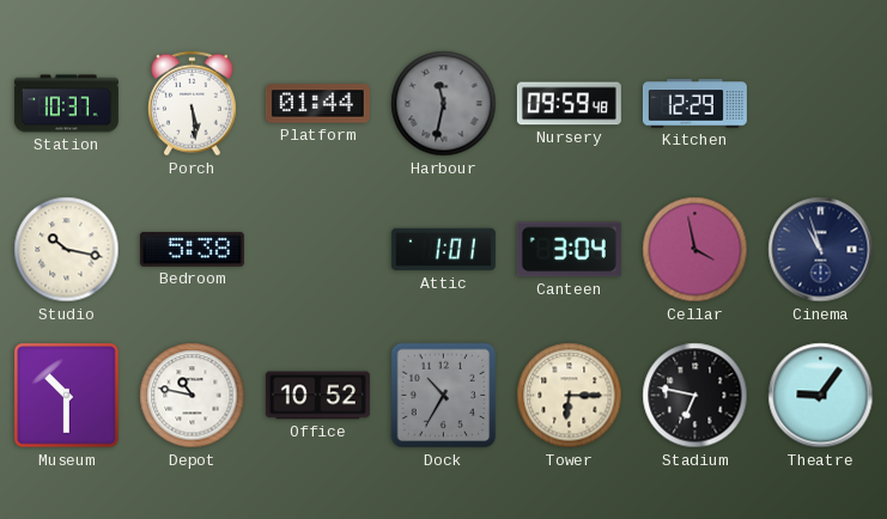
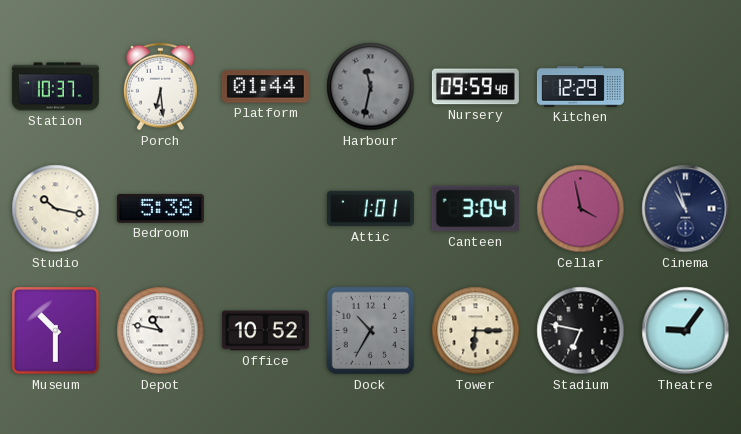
Porch: 5:29 -> 6:29
